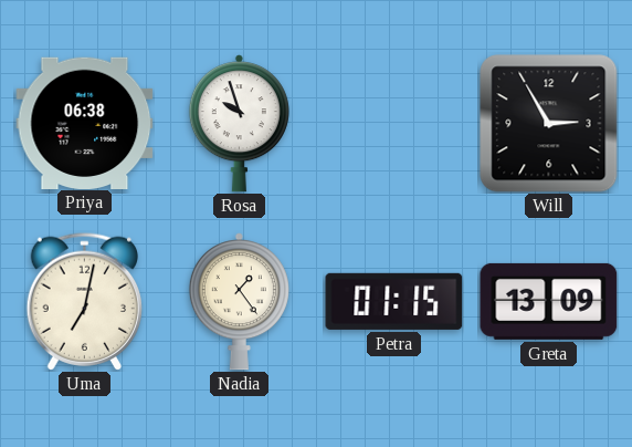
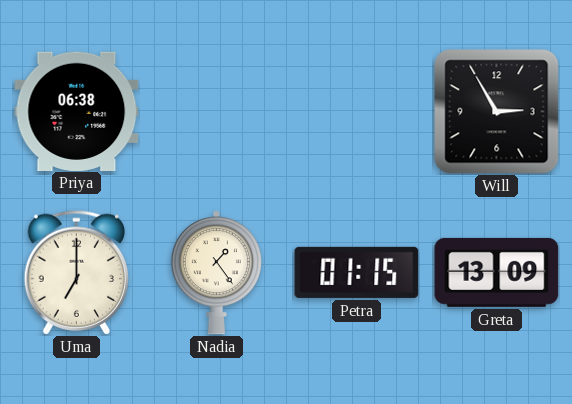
Rosa: 9:57 -> none
Uma: 7:02 -> 7:00
